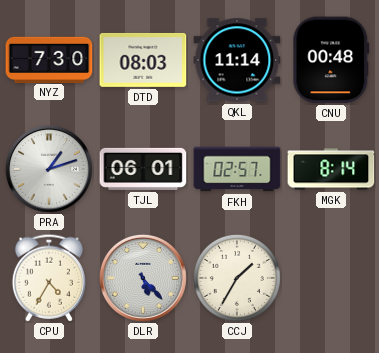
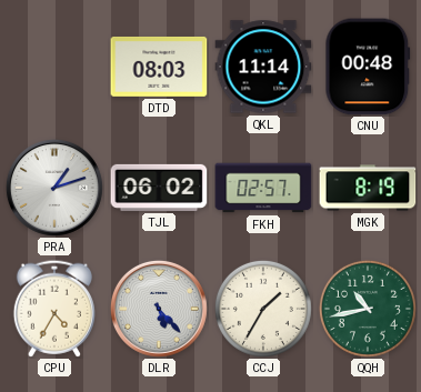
NYZ: 7:30 -> none
TJL: 06:01 -> 06:02
MGK: 8:14 -> 8:19
QQH: none -> 10:43
